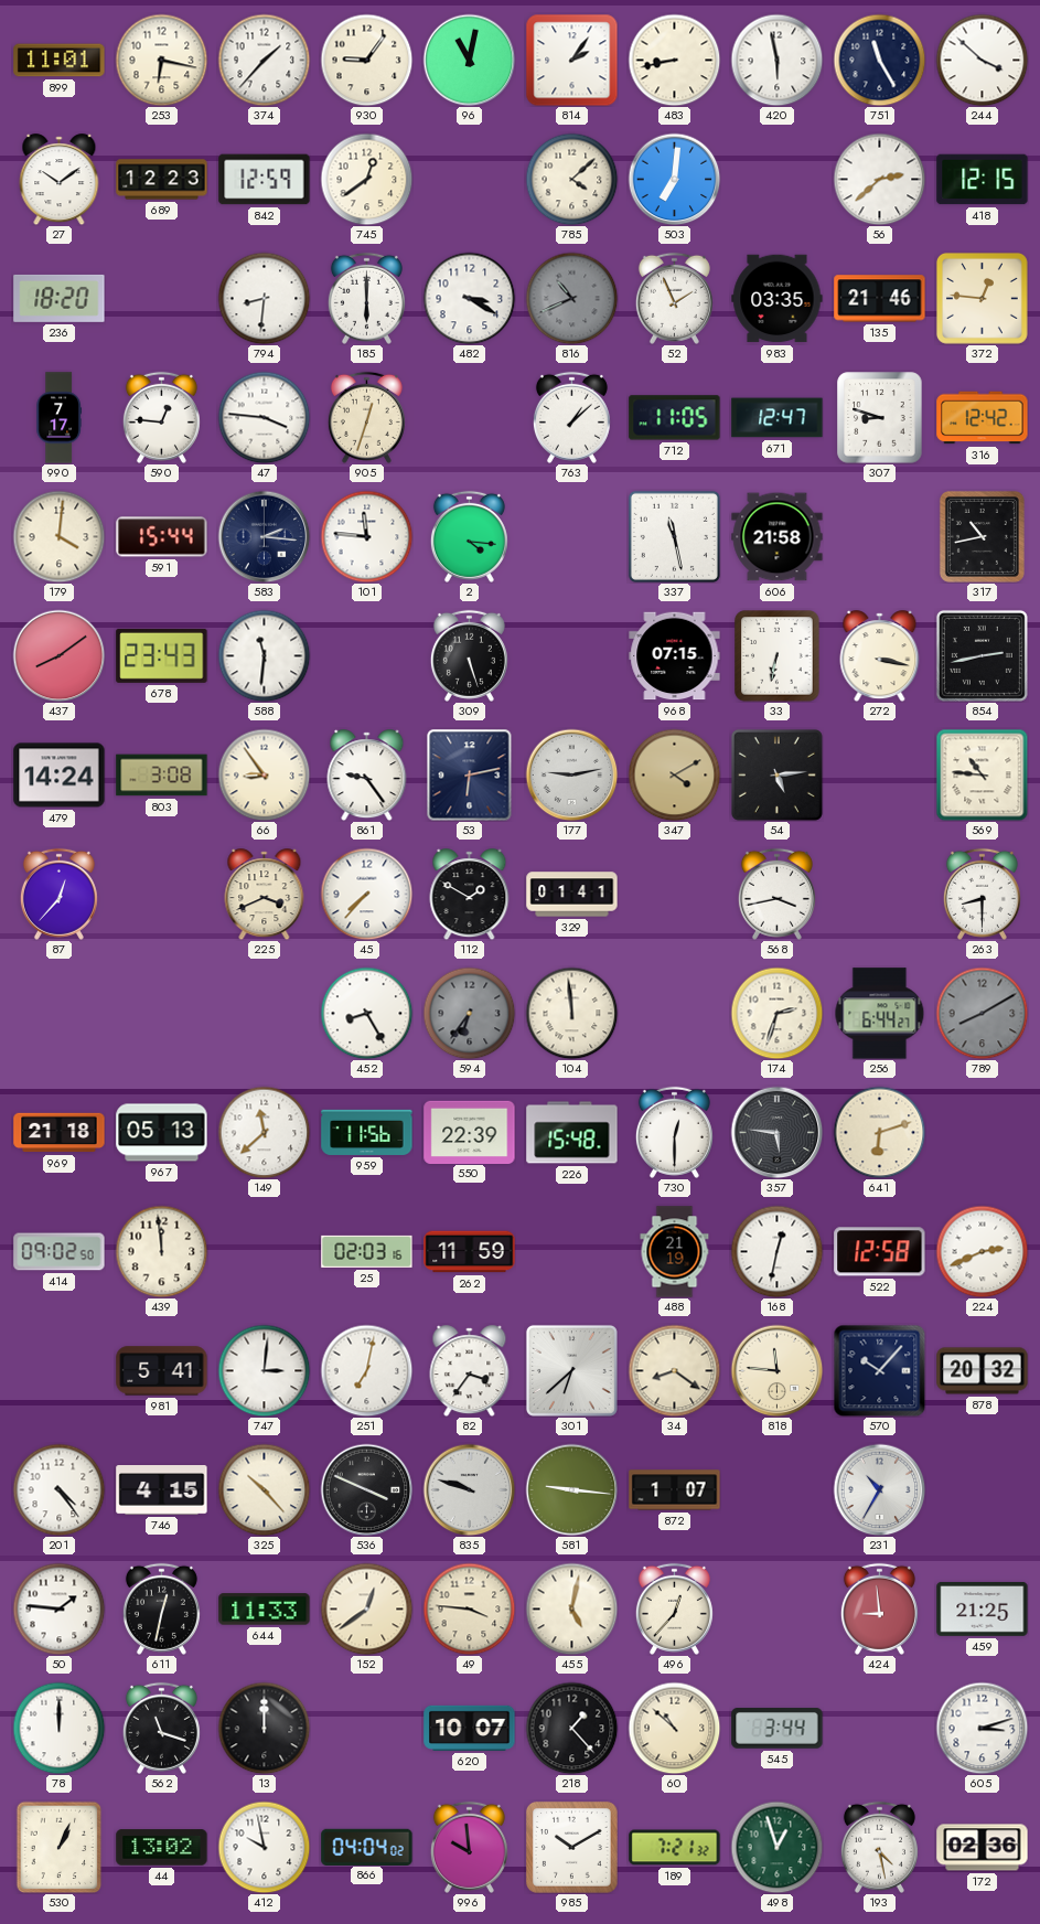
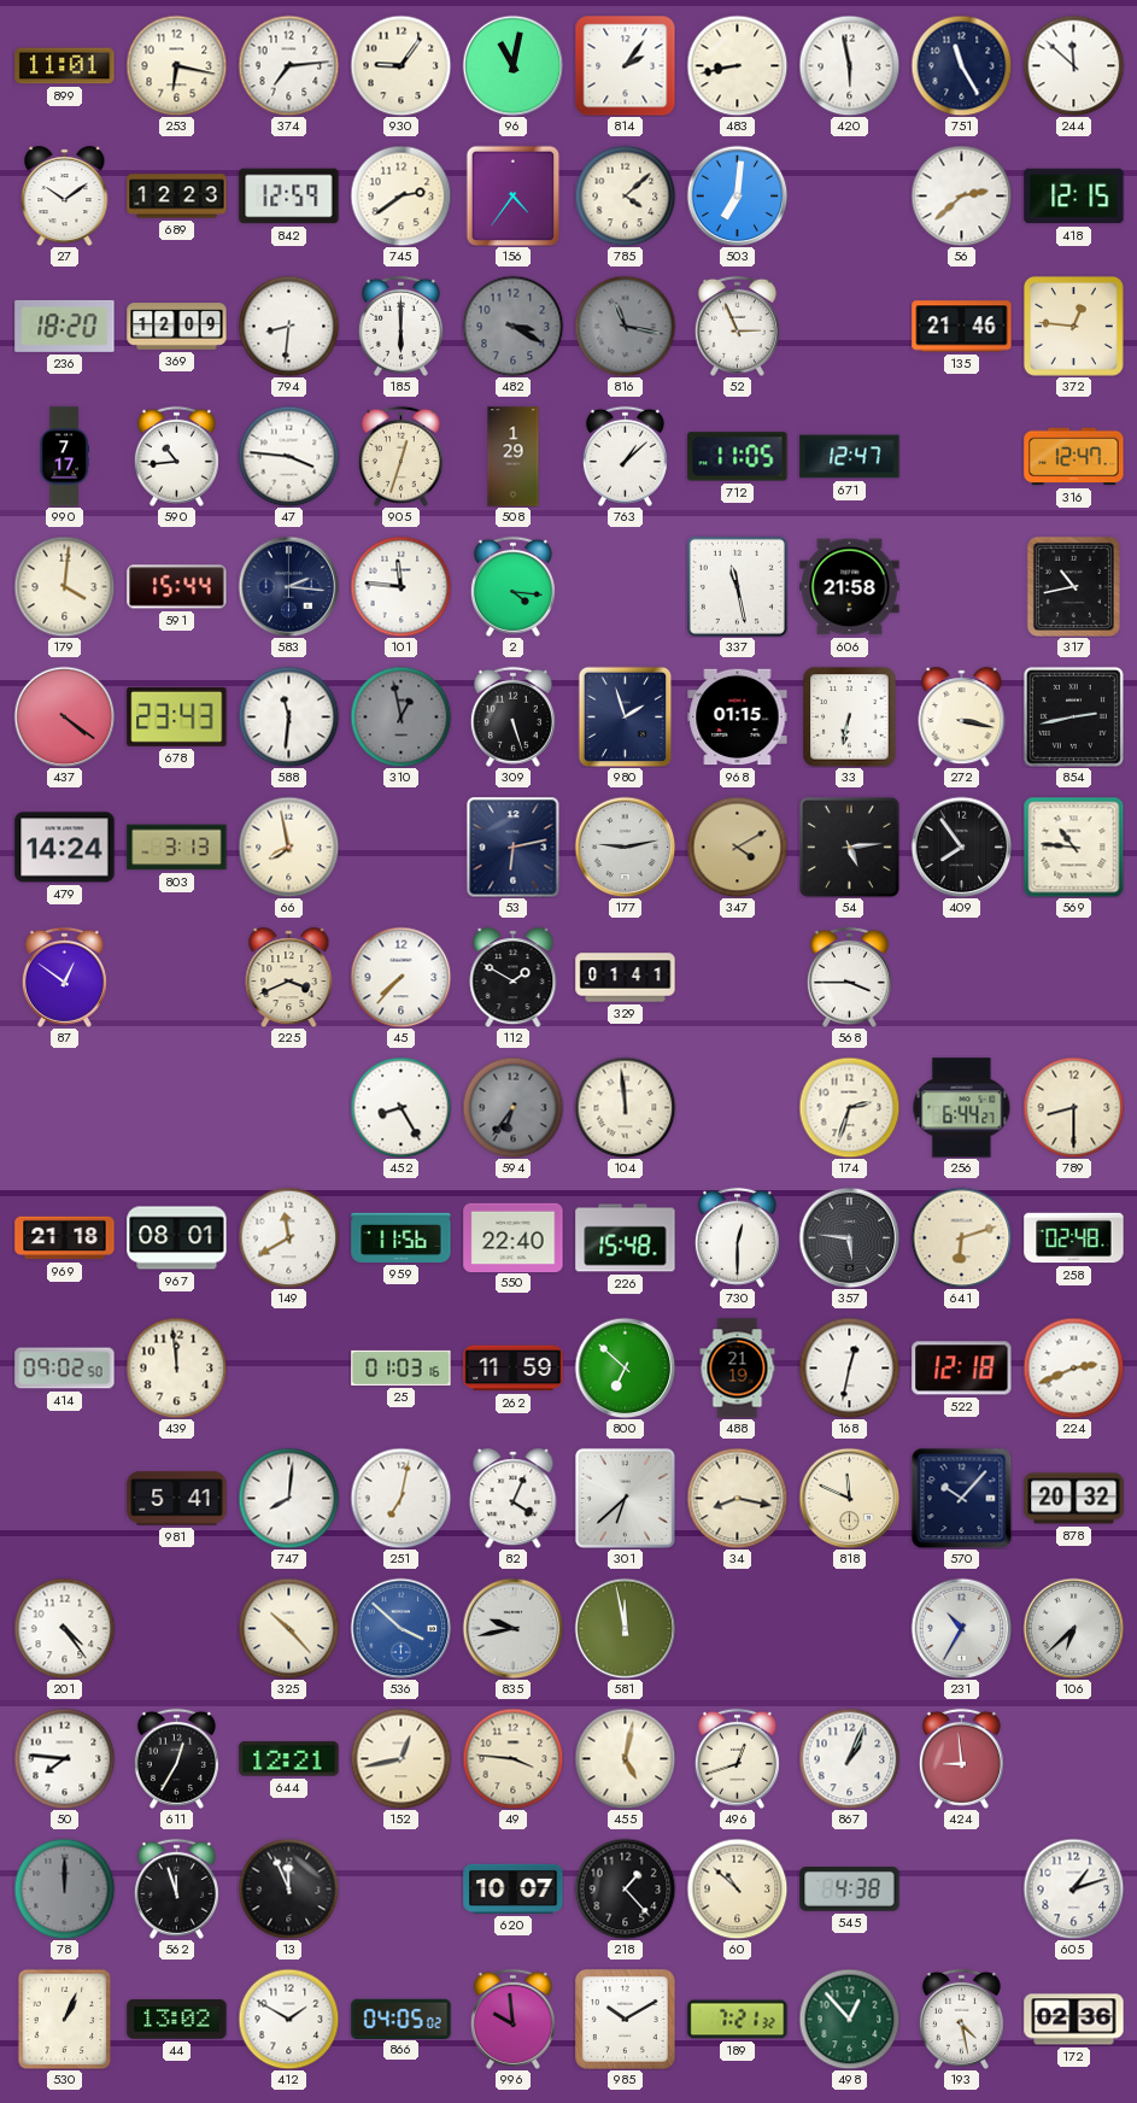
374: 1:37 -> 7:14
244: 3:52 -> 11:52
745: 12:39 -> 2:39
156: none -> 4:36
369: none -> 12:09
482 dial: white -> grey
816: 10:41 -> 11:17
52: 1:56 -> 2:56
983: 03:35 -> none
590: 12:46 -> 10:44
508: none -> 1:29
307: 8:48 -> none
316: 12:42 -> 12:47
437: 8:09 -> 4:21
310: none -> 12:58
980: none -> 1:57
968: 07:15 -> 01:15
803: 3:08 -> 3:13
66: 8:54 -> 7:58
861: 9:24 -> none
409: none -> 7:54
87: 12:37 -> 12:51
568: 3:43 -> 3:45
263: 8:30 -> none
789: 8:10 -> 8:30
789 dial: grey -> cream
967: 05:13 -> 08:01
149: 11:38 -> 11:40
550: 22:39 -> 22:40
258: none -> 02:48
25: 02:03 -> 01:03
800: none -> 6:52
522: 12:58 -> 12:18
747: 3:01 -> 8:01
82: 3:36 -> 4:04
34: 8:21 -> 8:17
818: 11:46 -> 11:49
746: 4:15 -> none
536: 3:49 -> 3:52
536 dial: black -> blue
835: 9:48 -> 9:43
581: 9:16 -> 11:58
872: 1:07 -> none
106: none -> 6:38
50: 1:46 -> 7:46
611: 12:32 -> 12:35
644: 11:33 -> 12:21
152: 12:39 -> 12:43
496: 12:37 -> 12:42
867: none -> 1:04
459: 21:25 -> none
78 dial: white -> grey
562: 11:18 -> 11:57
13: 12:00 -> 11:56
545: 3:44 -> 4:38
605: 3:12 -> 1:12
412: 9:58 -> 1:50
866: 04:04 -> 04:05
498: 12:57 -> 12:53
